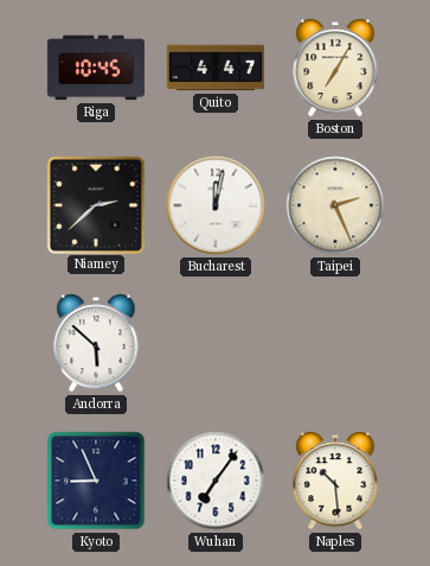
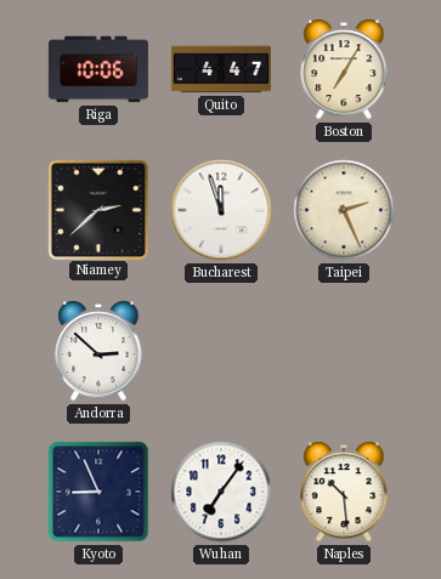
Riga: 10:45 -> 10:06
Bucharest: 12:02 -> 11:57
Andorra: 5:52 -> 2:52
